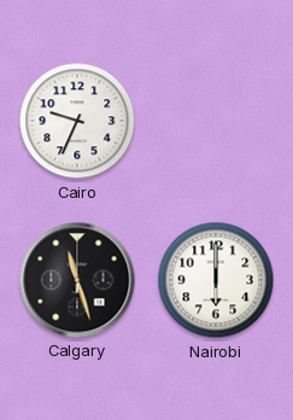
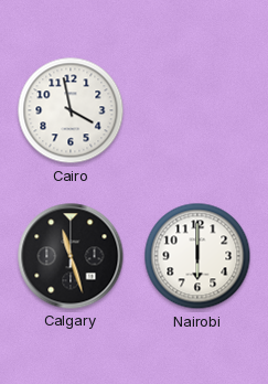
Cairo: 9:34 -> 3:58
